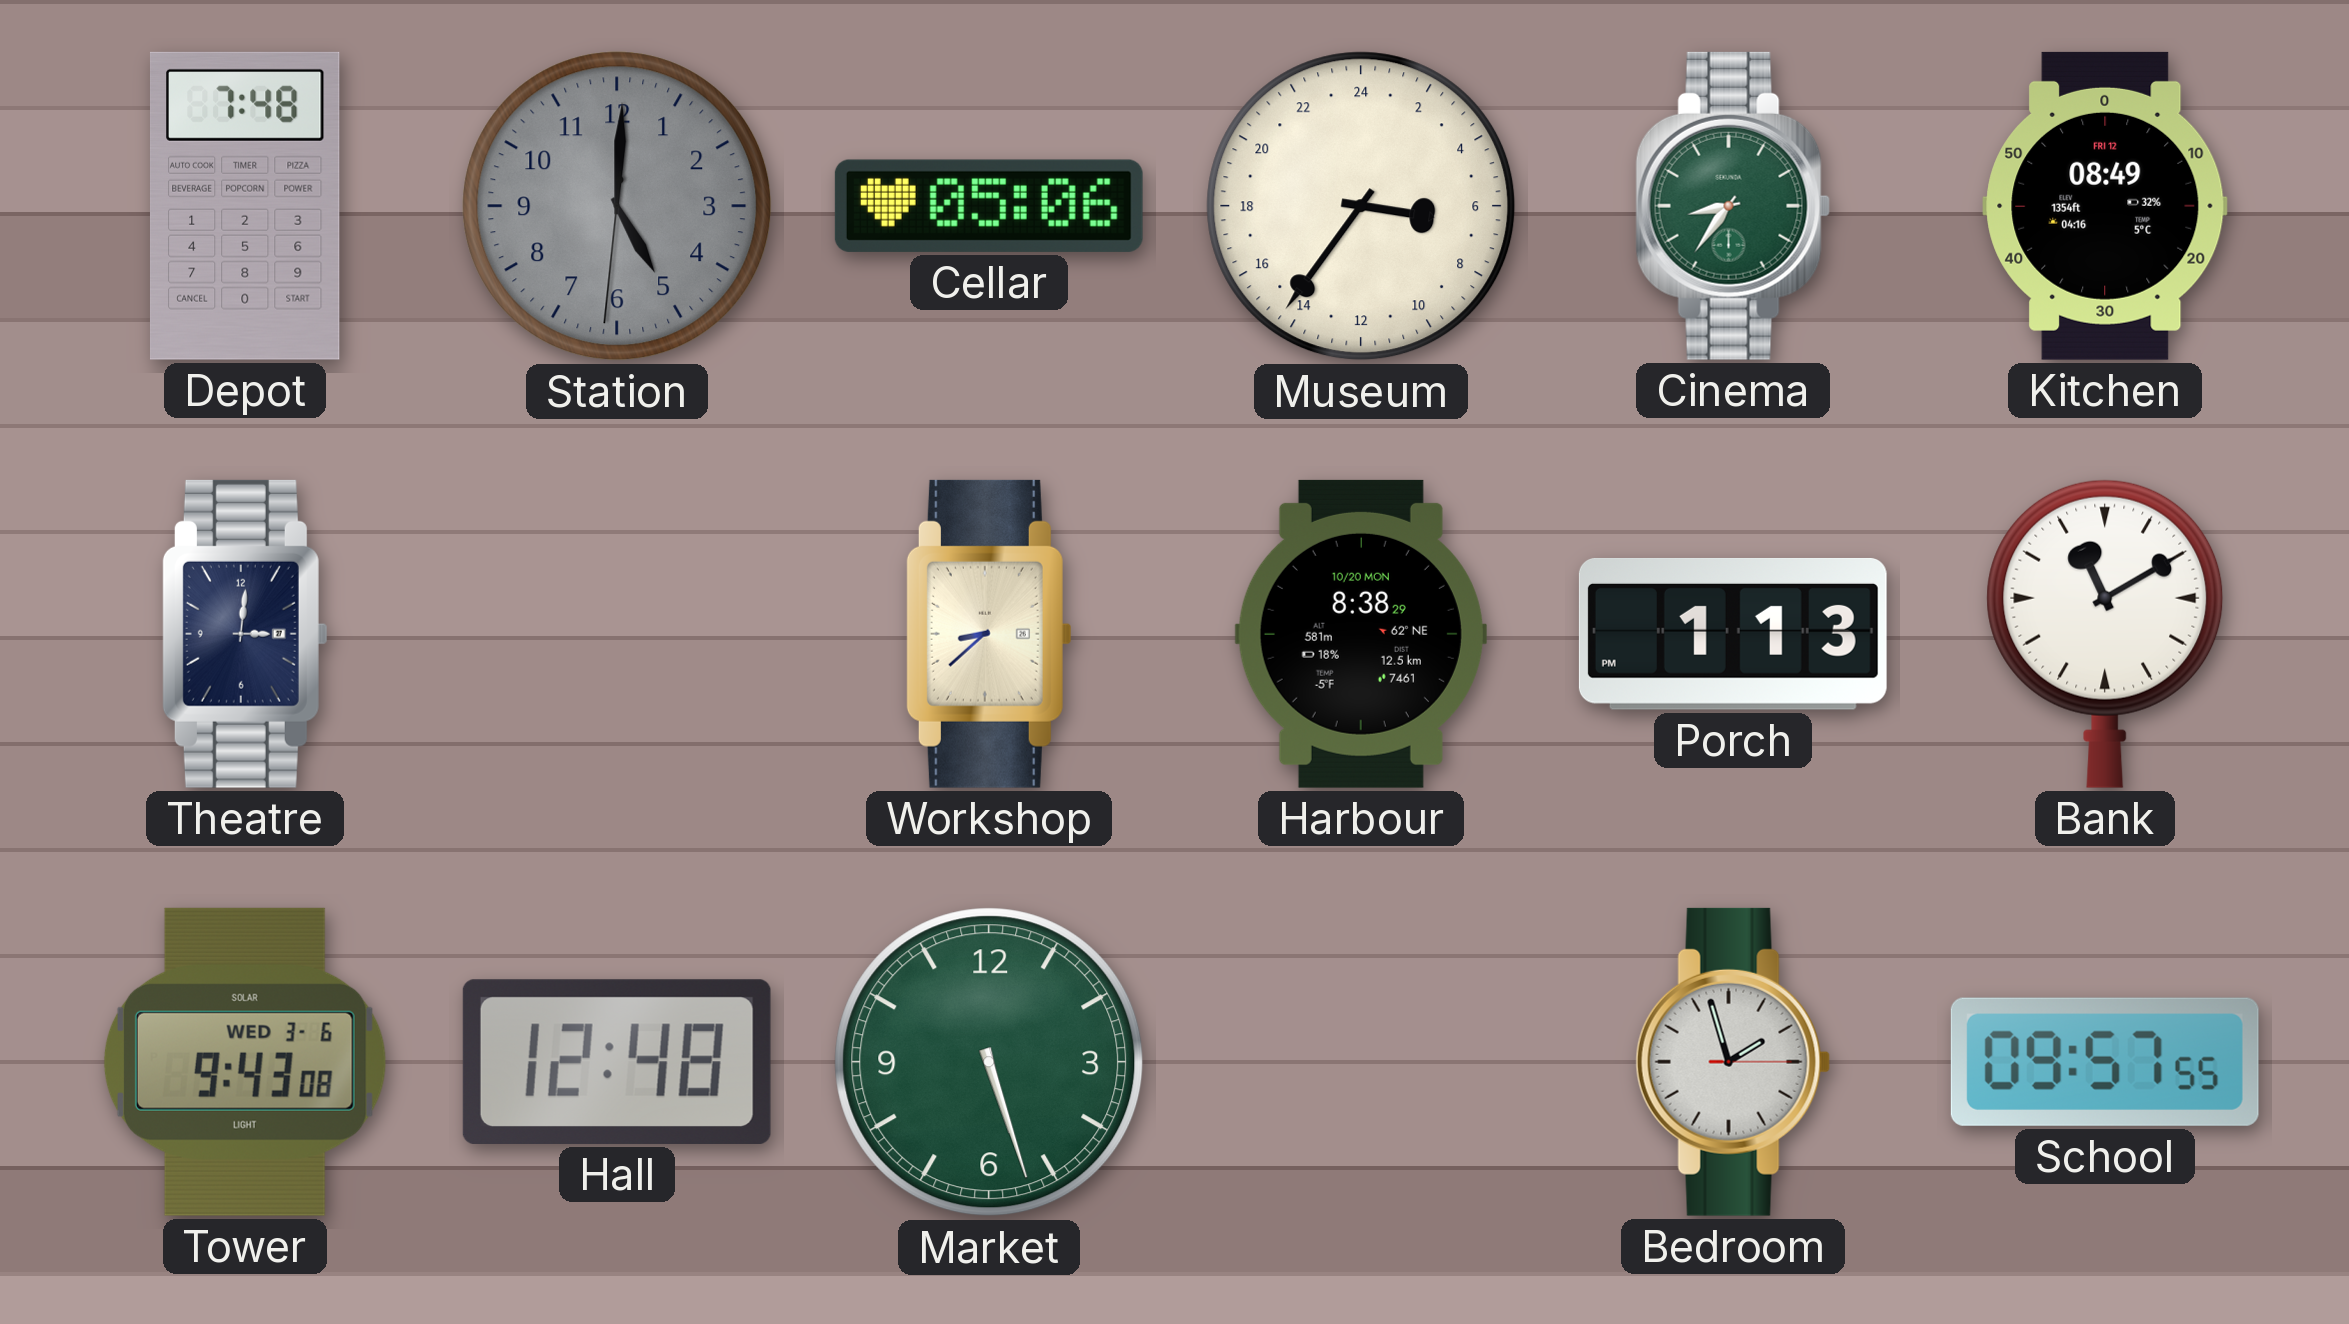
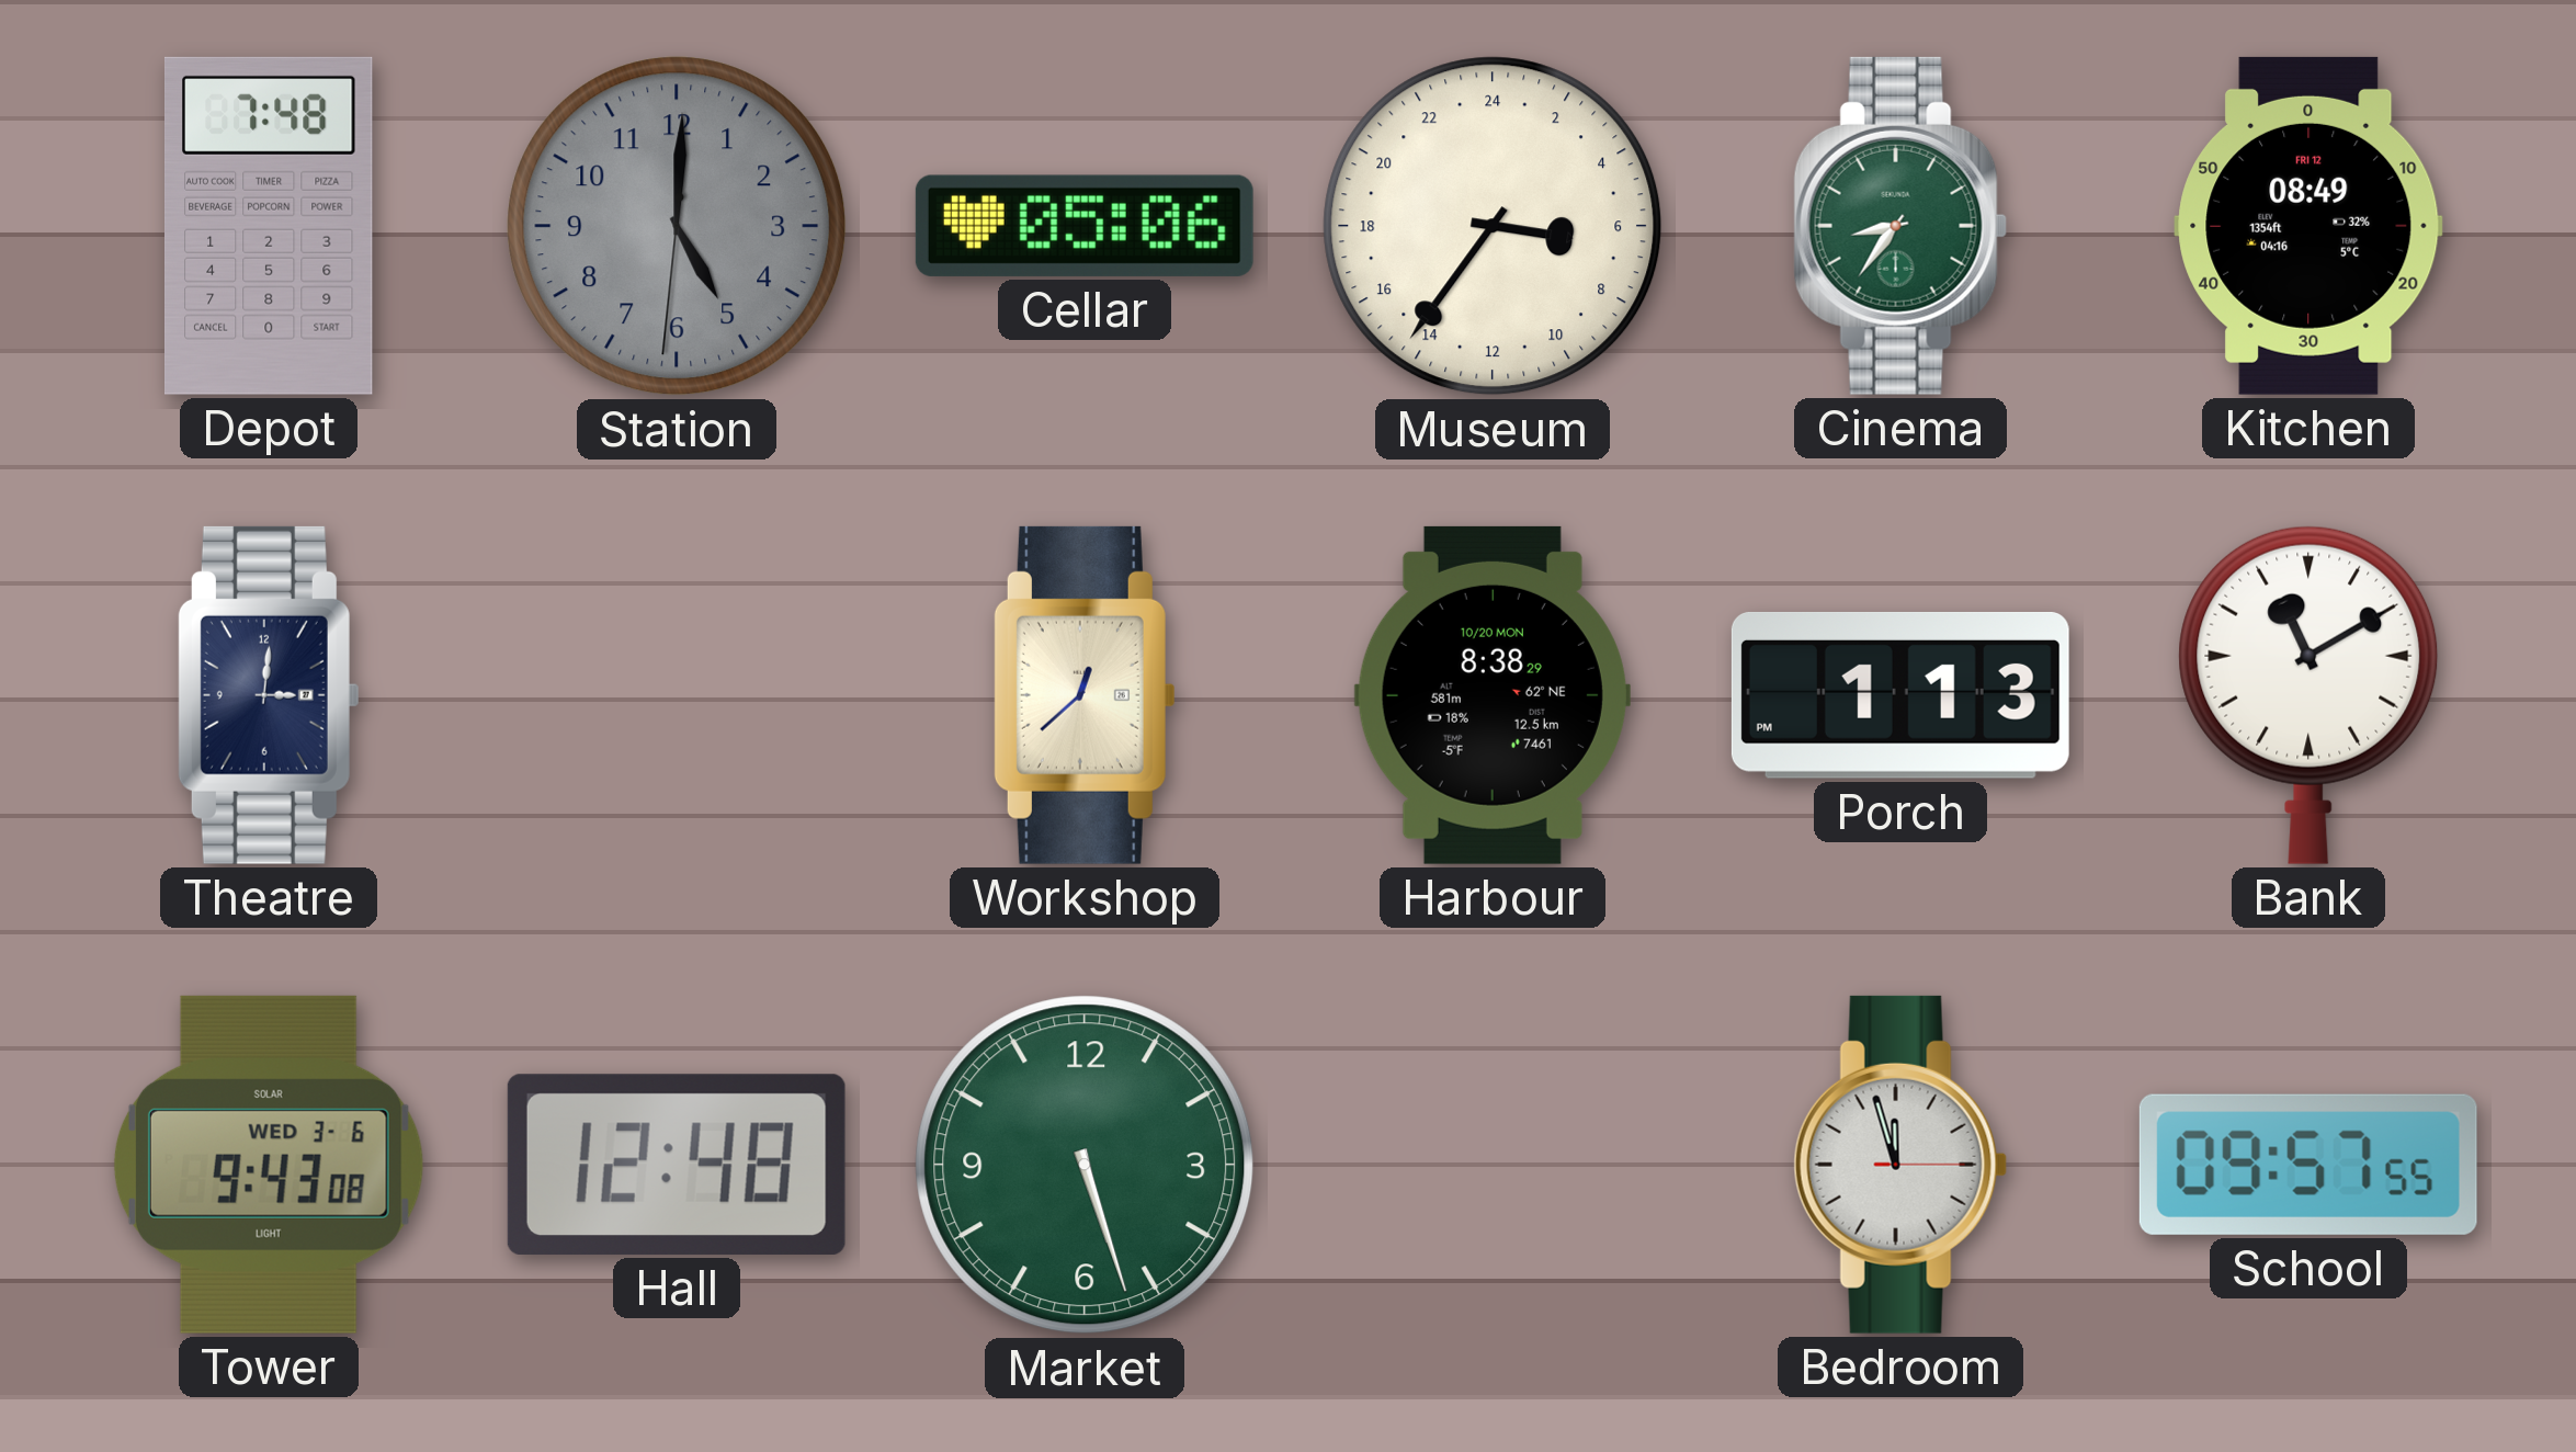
Workshop: 8:38 -> 12:38
Bedroom: 1:57 -> 11:57
